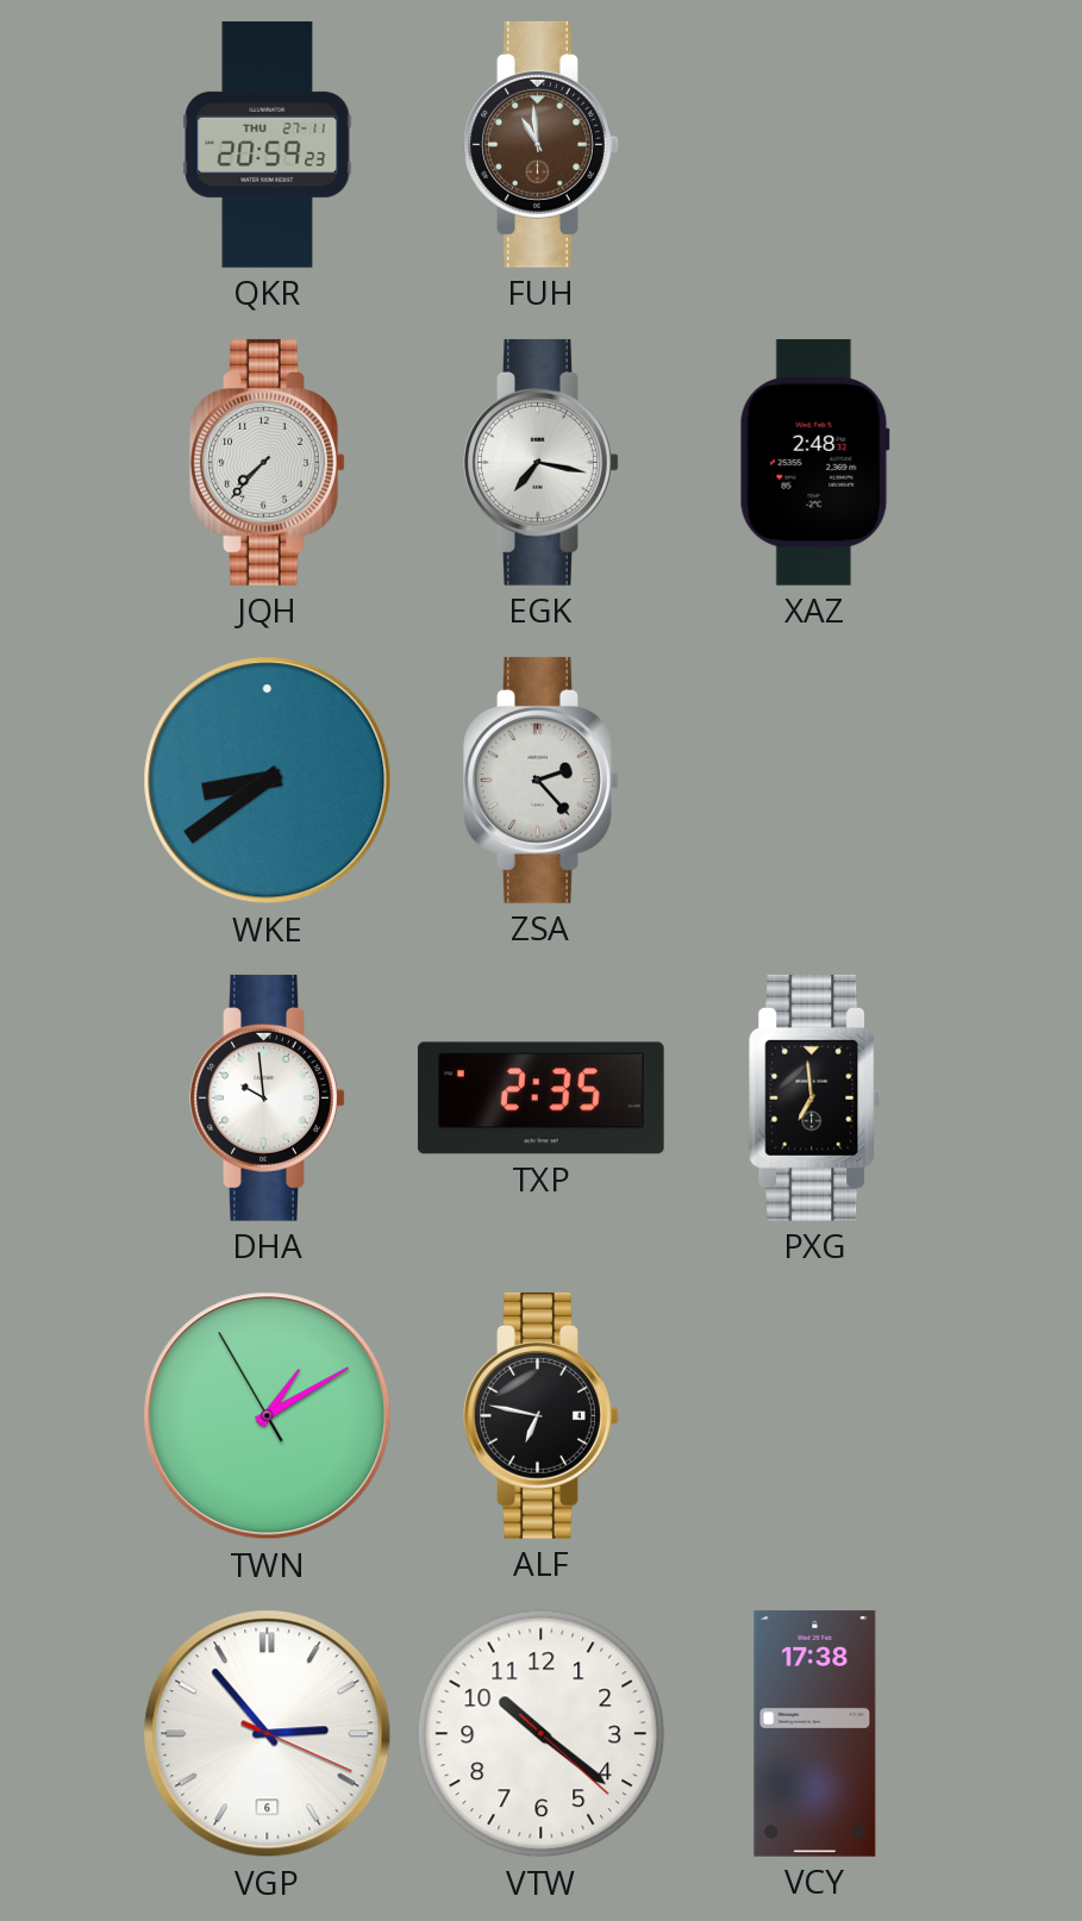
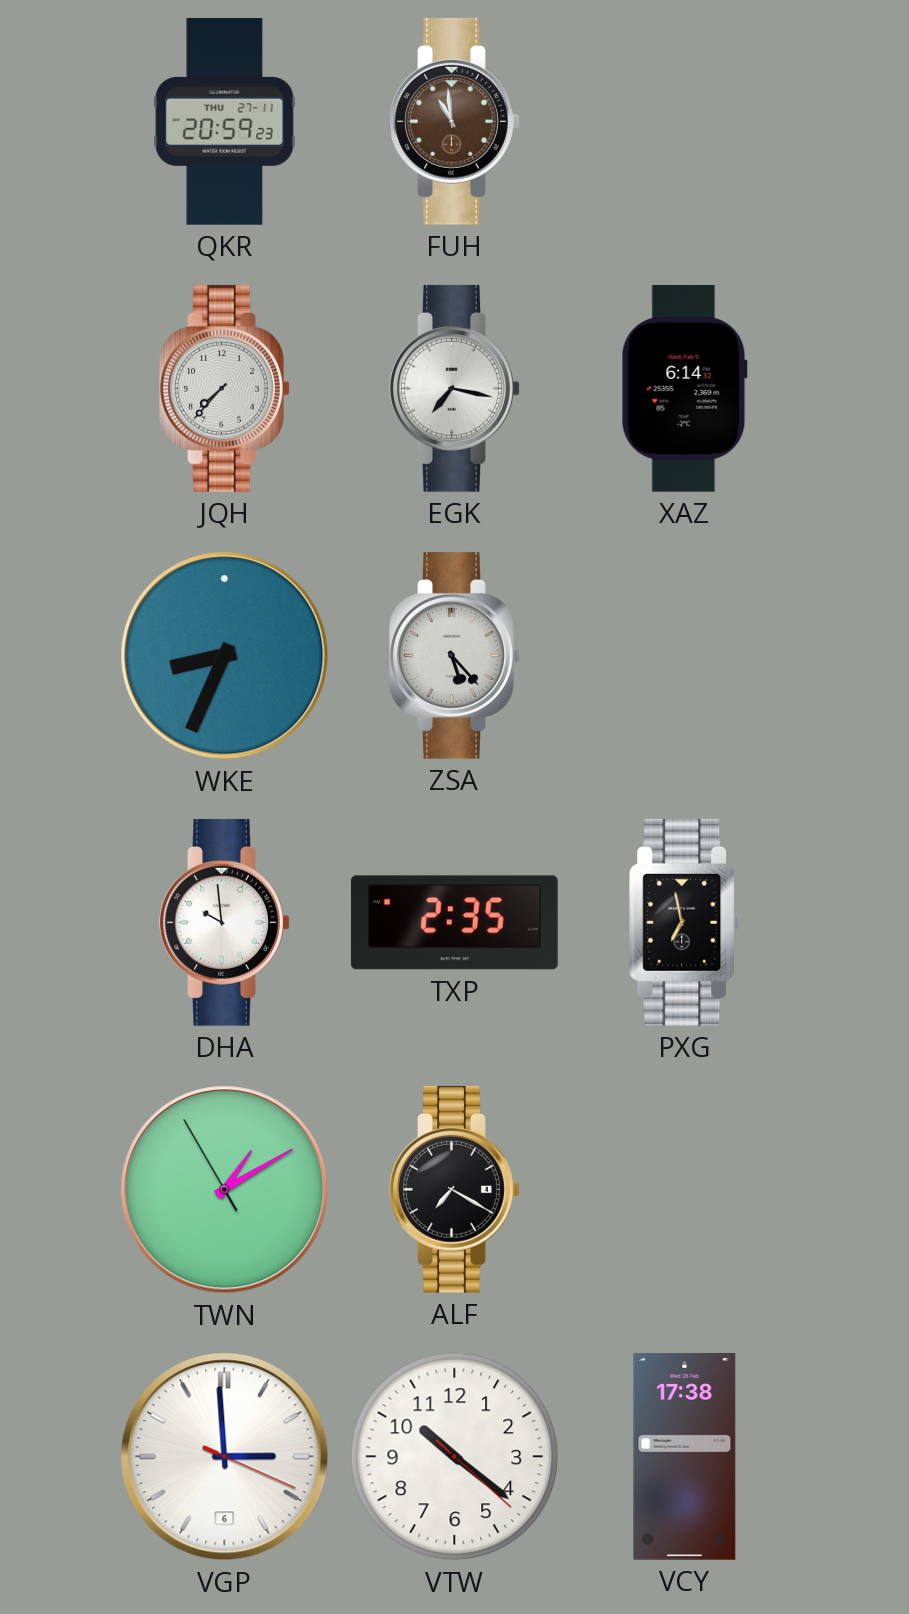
XAZ: 2:48 -> 6:14
WKE: 8:39 -> 8:34
ZSA: 2:23 -> 5:23
PXG: 6:59 -> 6:58
ALF: 6:47 -> 7:20
VGP: 2:53 -> 2:59
